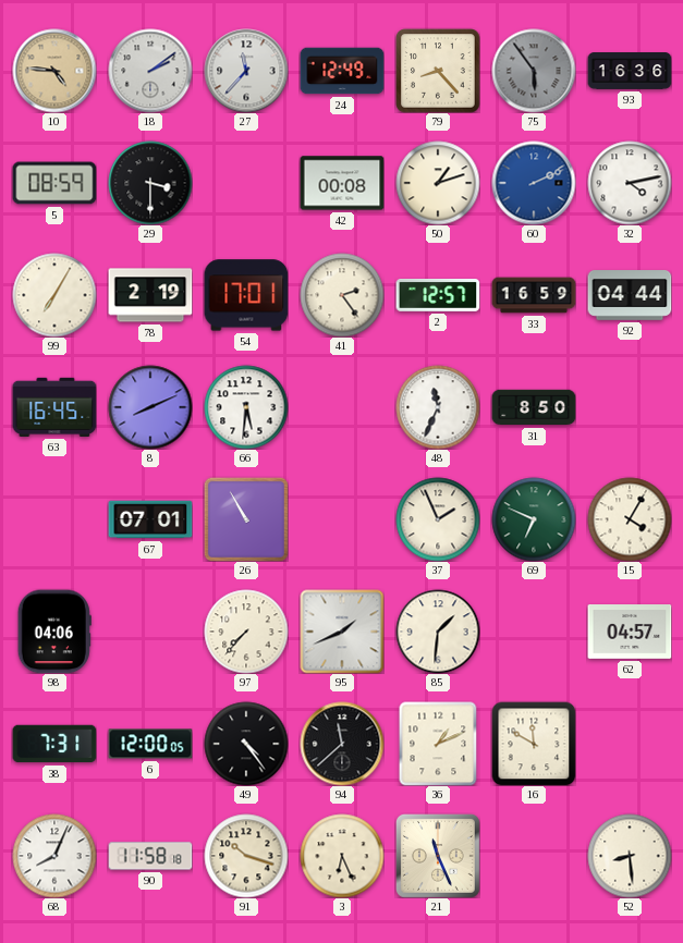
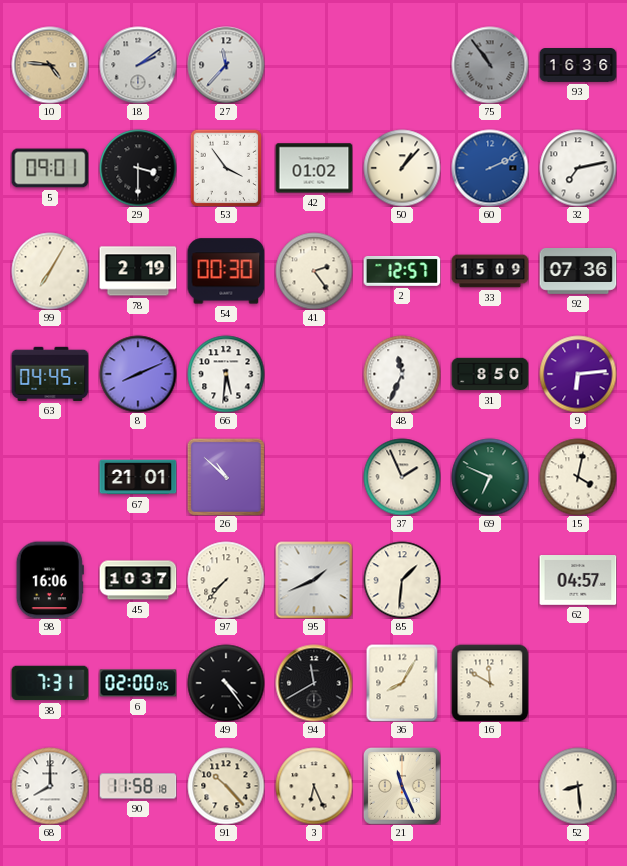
24: 12:49 -> none
79: 8:23 -> none
75: 5:54 -> 10:54
5: 08:59 -> 09:01
53: none -> 3:54
42: 00:08 -> 01:02
50: 1:12 -> 1:07
32: 4:13 -> 7:13
54: 17:01 -> 00:30
33: 16:59 -> 15:09
92: 04:44 -> 07:36
63: 16:45 -> 04:45
9: none -> 6:14
67: 07:01 -> 21:01
26: 10:55 -> 10:52
15: 4:05 -> 4:02
98: 04:06 -> 16:06
45: none -> 10:37
6: 12:00 -> 02:00
94: 11:38 -> 11:40
36: 1:11 -> 8:05
68: 8:04 -> 8:00
91: 10:18 -> 10:23
